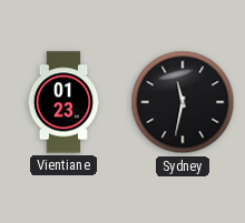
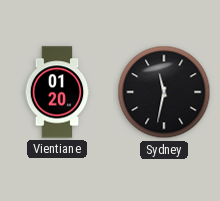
Vientiane: 01:23 -> 01:20
